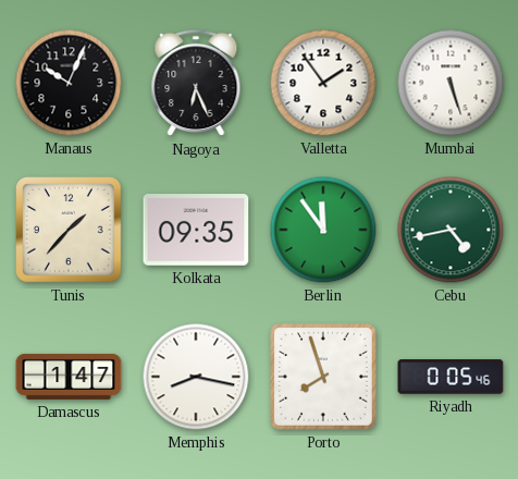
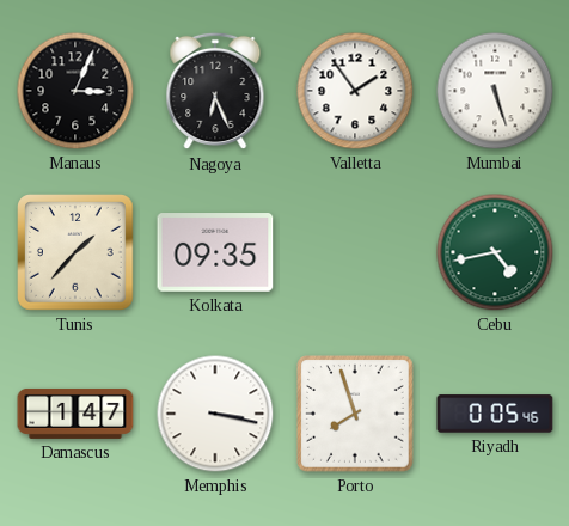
Manaus: 10:04 -> 3:04
Berlin: 11:54 -> none
Memphis: 8:17 -> 3:17
